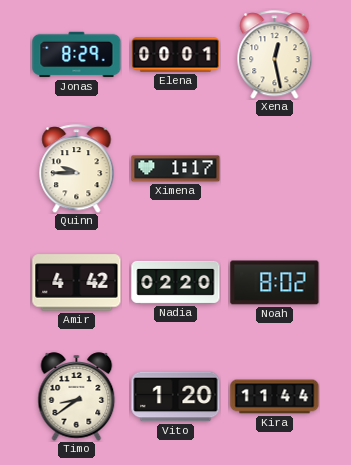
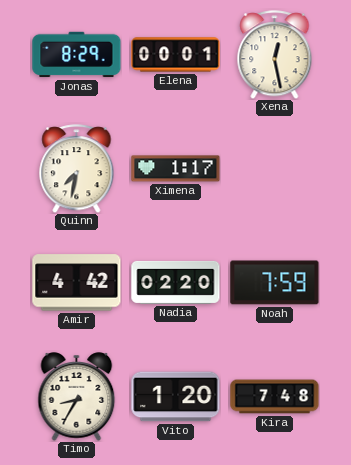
Quinn: 9:45 -> 7:32
Noah: 8:02 -> 7:59
Timo: 8:39 -> 8:35
Kira: 11:44 -> 7:48
